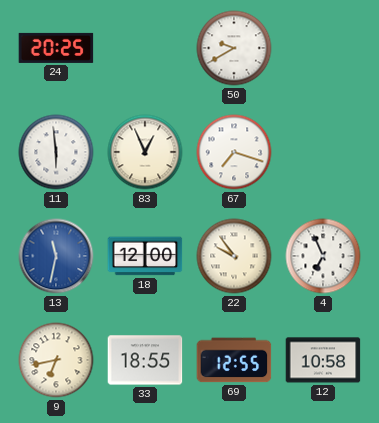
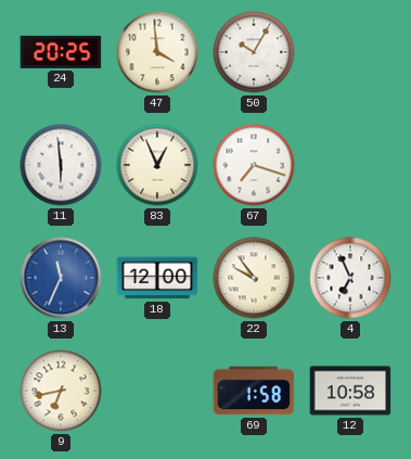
47: none -> 3:59
50: 9:40 -> 10:05
13: 11:32 -> 11:34
33: 18:55 -> none
69: 12:55 -> 1:58
